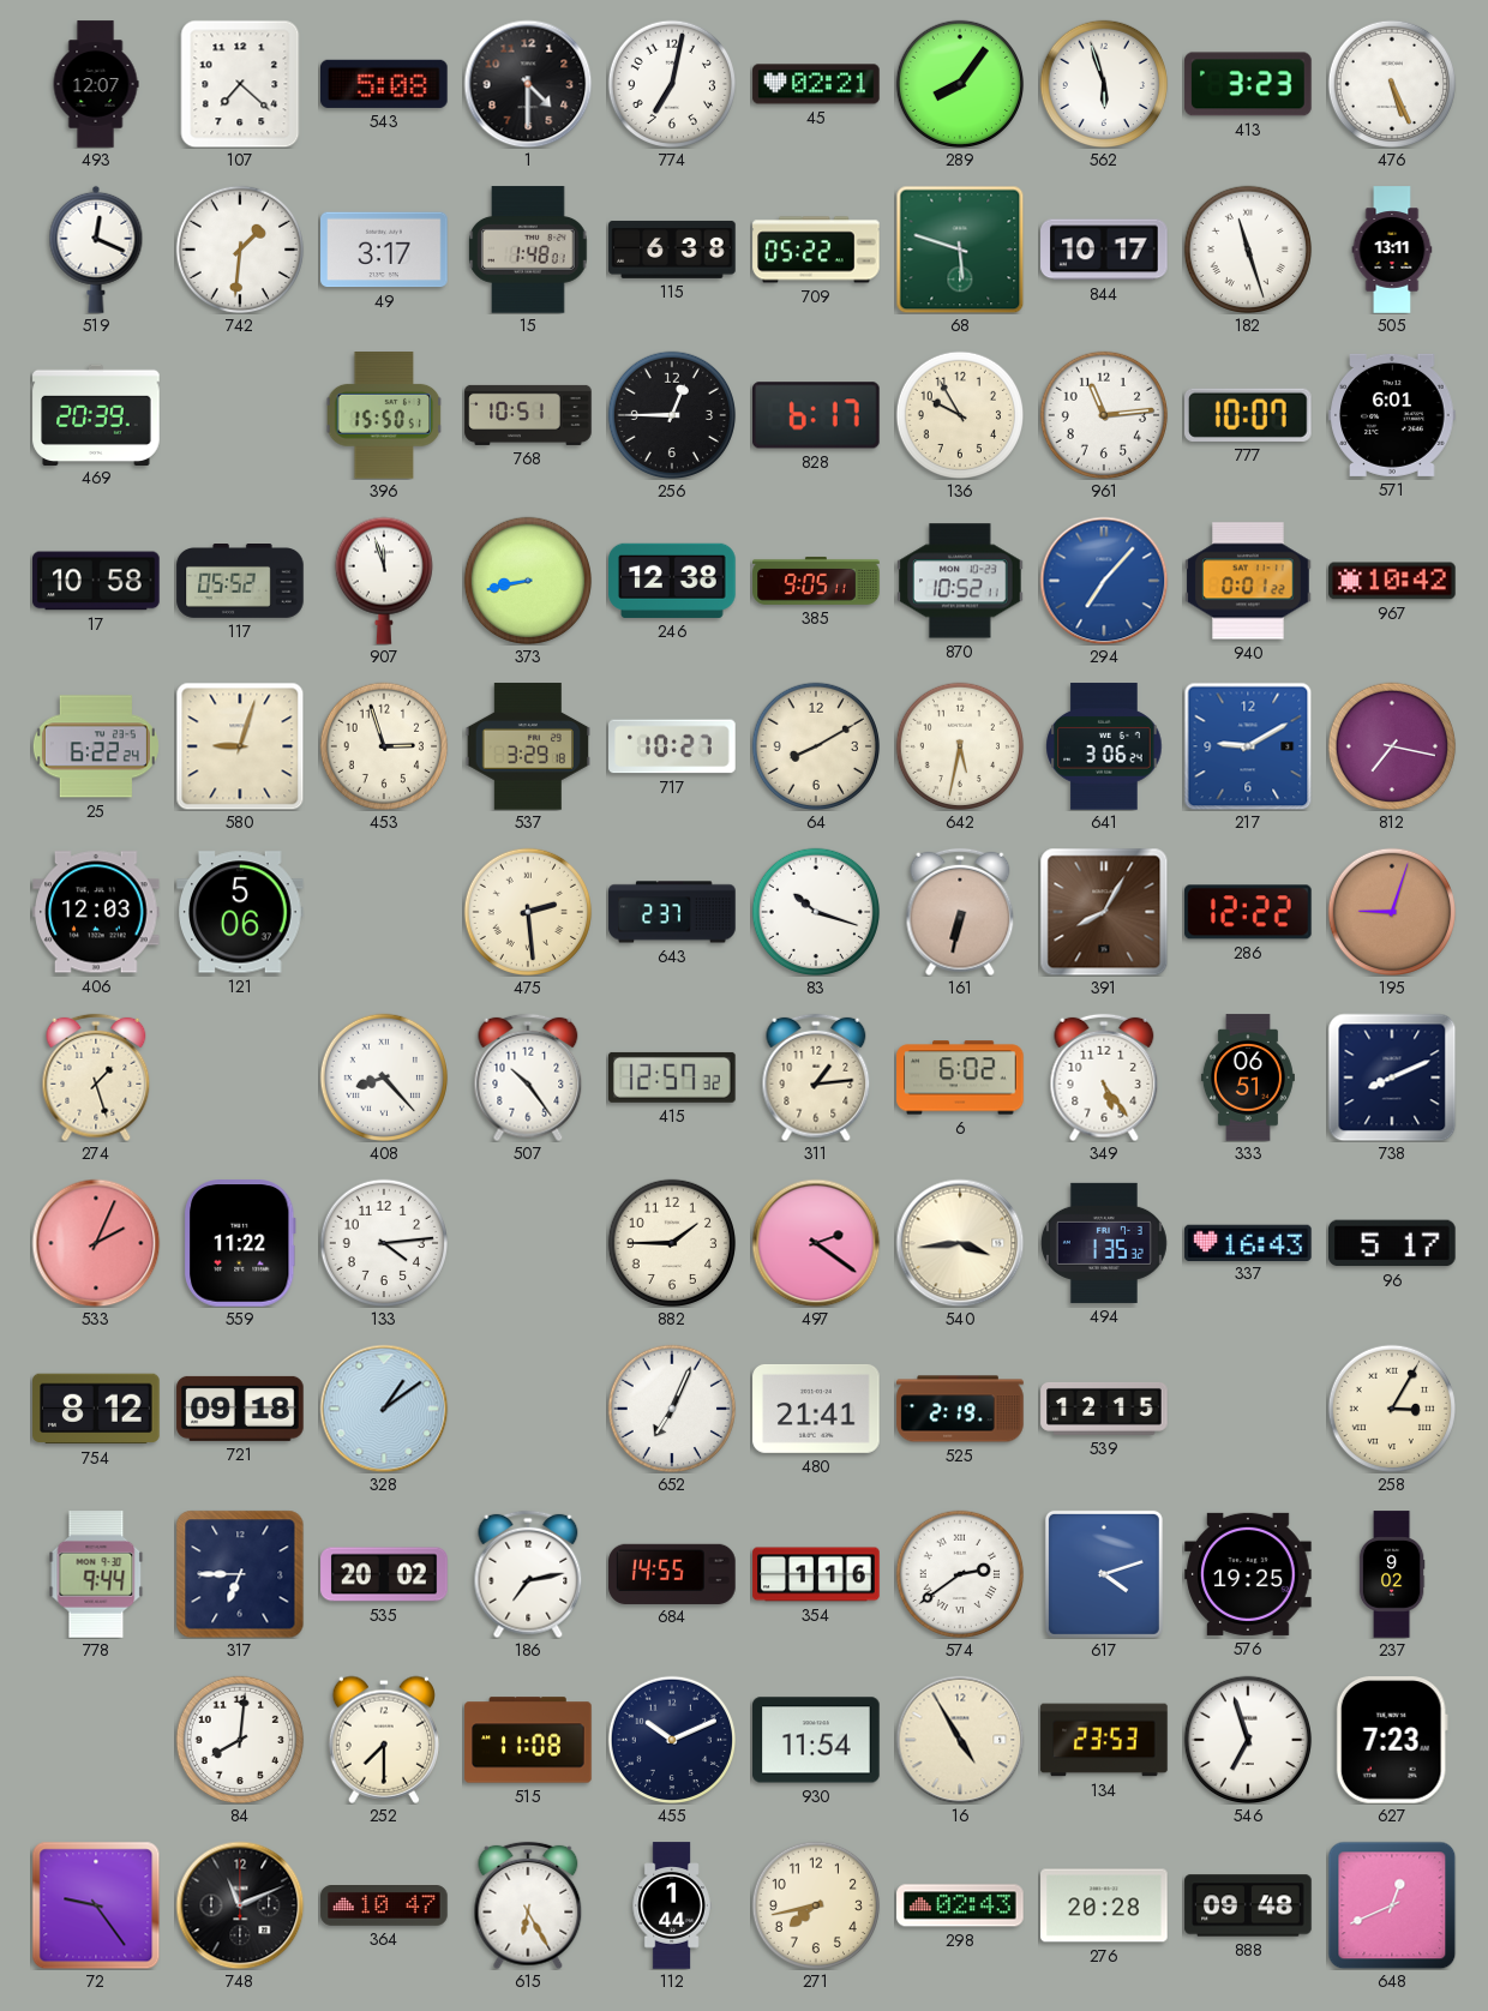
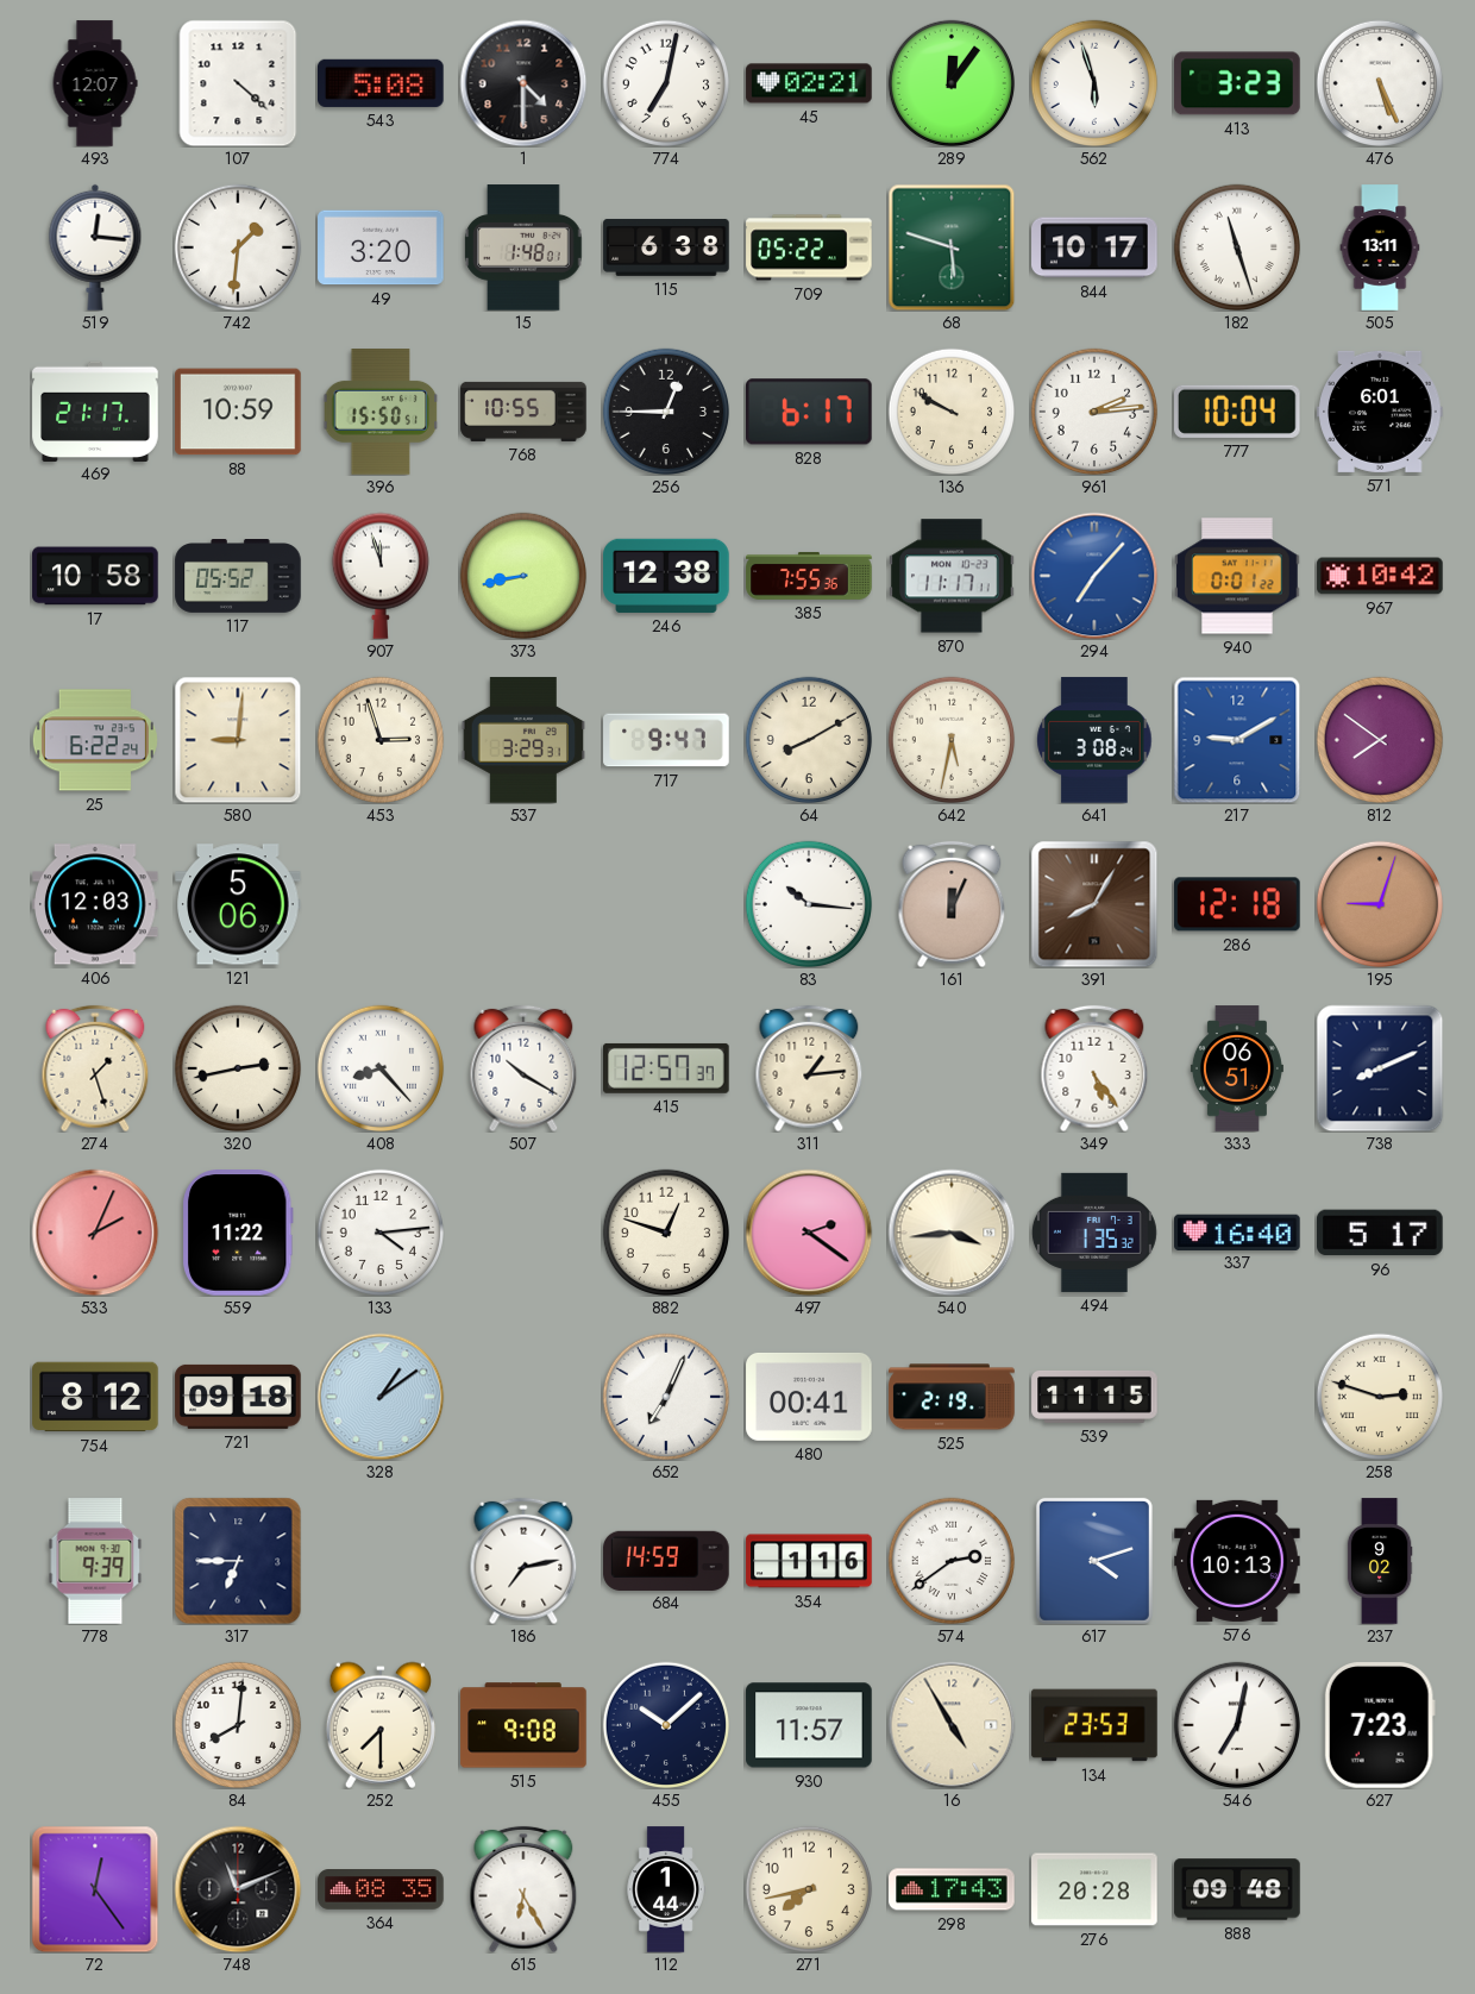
107: 7:22 -> 4:22
289: 8:06 -> 12:06
519: 12:19 -> 12:16
49: 3:17 -> 3:20
469: 20:39 -> 21:17
88: none -> 10:59
768: 10:51 -> 10:55
136: 9:55 -> 9:50
961: 11:14 -> 2:14
777: 10:07 -> 10:04
385: 9:05 -> 7:55
870: 10:52 -> 11:17
580: 9:03 -> 9:01
537: 3:29:18 -> 3:29:31
717: 10:27 -> 9:47
641: 3:06 -> 3:08
812: 7:17 -> 7:51
475: 2:29 -> none
643: 2:37 -> none
83: 10:18 -> 10:16
161: 6:32 -> 12:04
286: 12:22 -> 12:18
320: none -> 2:43
507: 10:24 -> 10:20
415: 12:57:32 -> 12:57:37
6: 6:02 -> none
882: 1:45 -> 12:48
337: 16:43 -> 16:40
480: 21:41 -> 00:41
539: 12:15 -> 11:15
258: 3:05 -> 2:48
778: 9:44 -> 9:39
535: 20:02 -> none
684: 14:55 -> 14:59
576: 19:25 -> 10:13
515: 11:08 -> 9:08
455: 10:11 -> 10:08
930: 11:54 -> 11:57
546: 6:57 -> 7:02
72: 9:24 -> 12:24
364: 10:47 -> 08:35
298: 02:43 -> 17:43
648: 12:41 -> none
